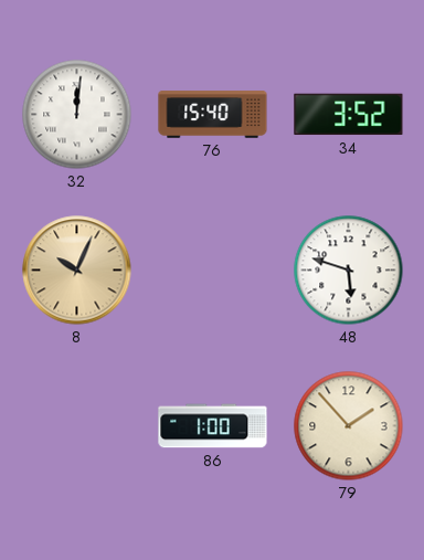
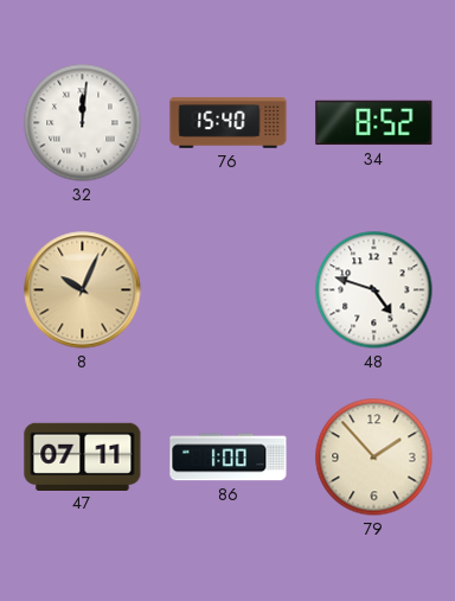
34: 3:52 -> 8:52
48: 5:48 -> 4:48
47: none -> 07:11
